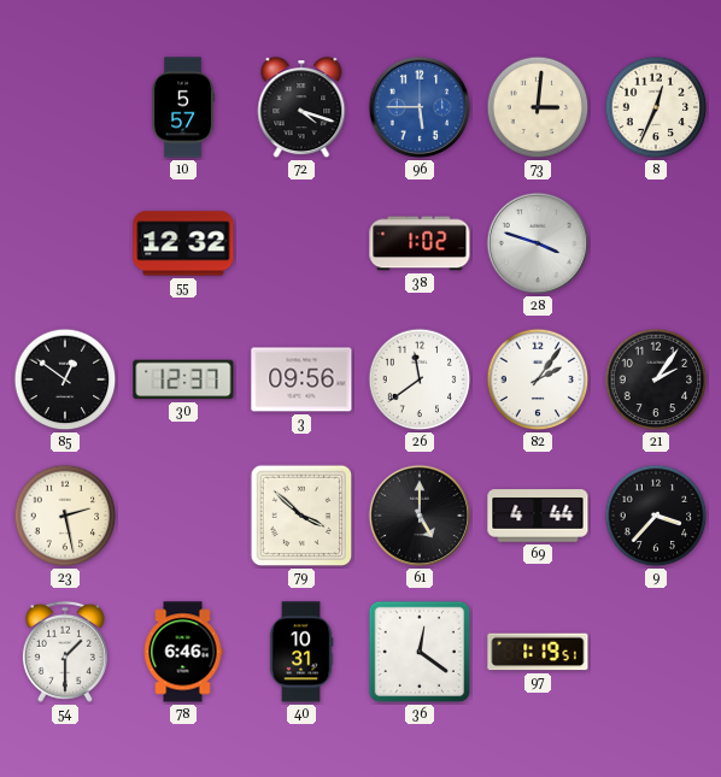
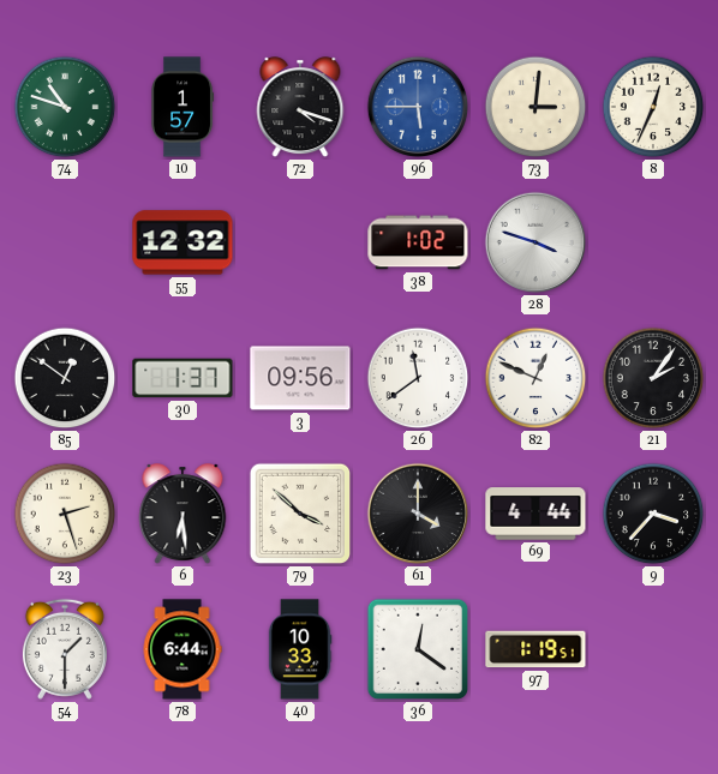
74: none -> 10:48
10: 5:57 -> 1:57
30: 12:37 -> 1:37
82: 2:06 -> 12:49
23: 2:28 -> 2:27
6: none -> 6:29
61: 5:00 -> 4:00
78: 6:46 -> 6:44
40: 10:31 -> 10:33
